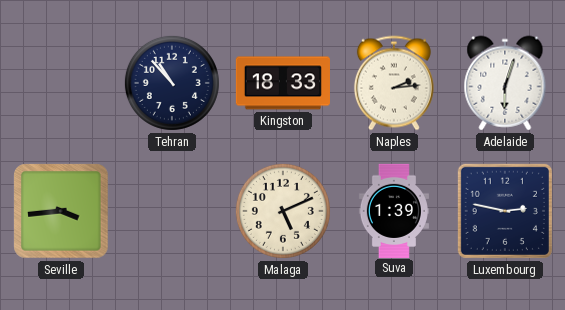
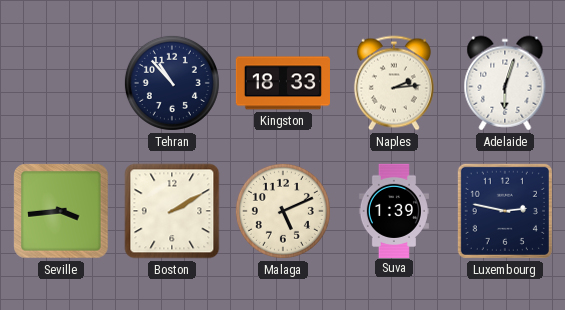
Boston: none -> 2:10
